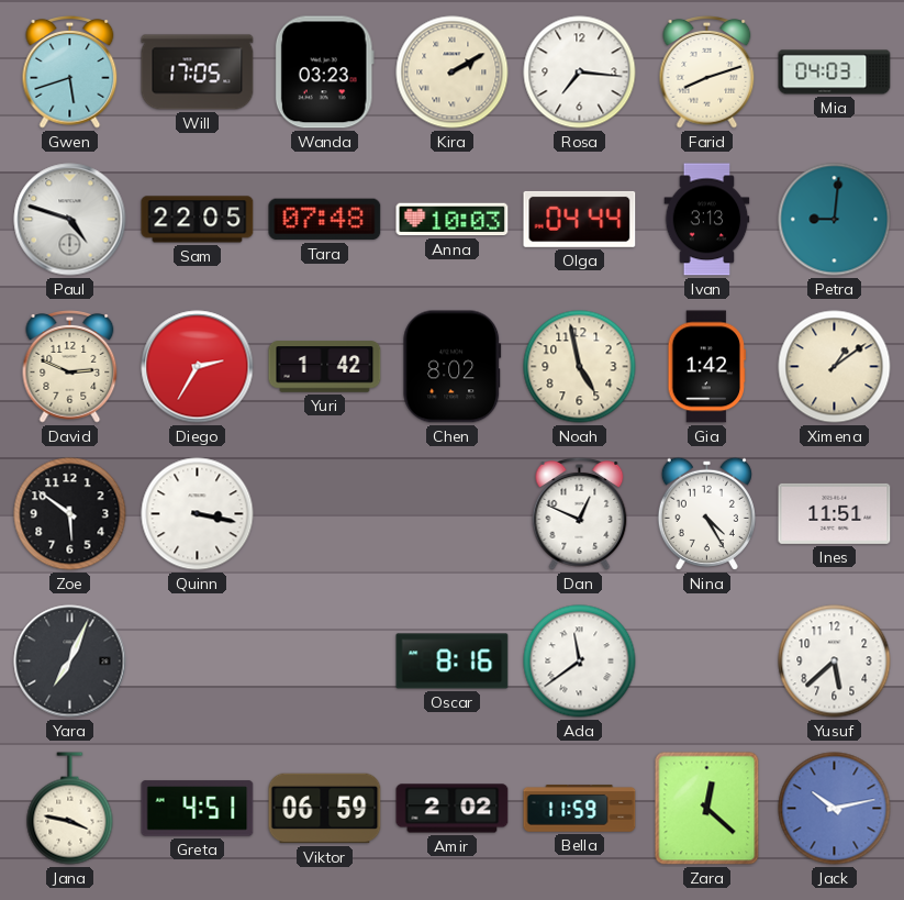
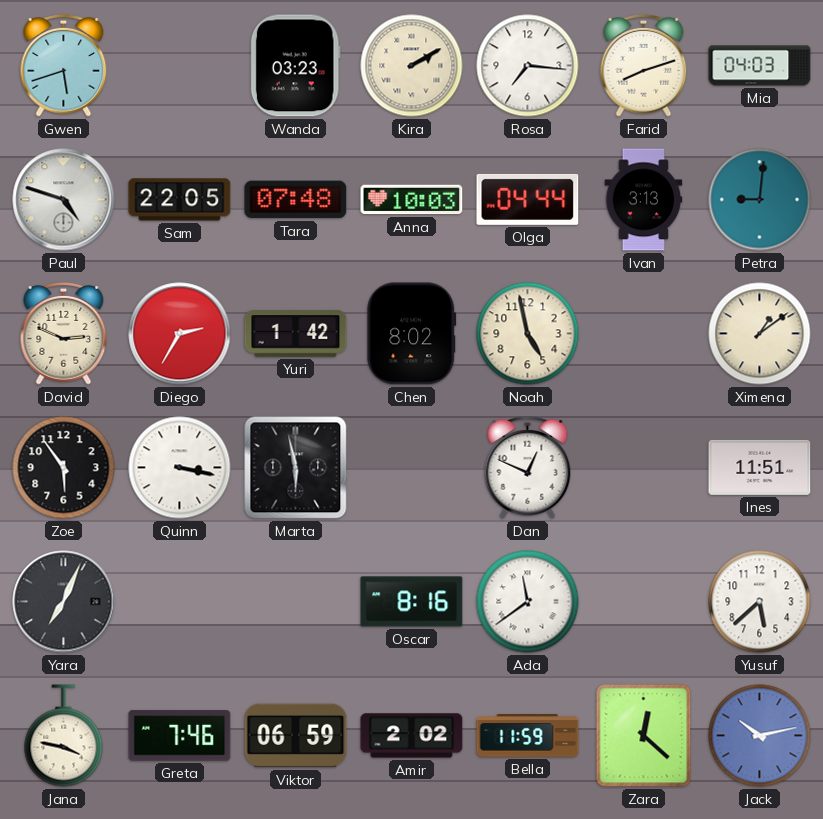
Will: 17:05 -> none
Gia: 1:42 -> none
Zoe: 5:51 -> 5:54
Marta: none -> 5:58
Nina: 4:25 -> none
Greta: 4:51 -> 7:46
